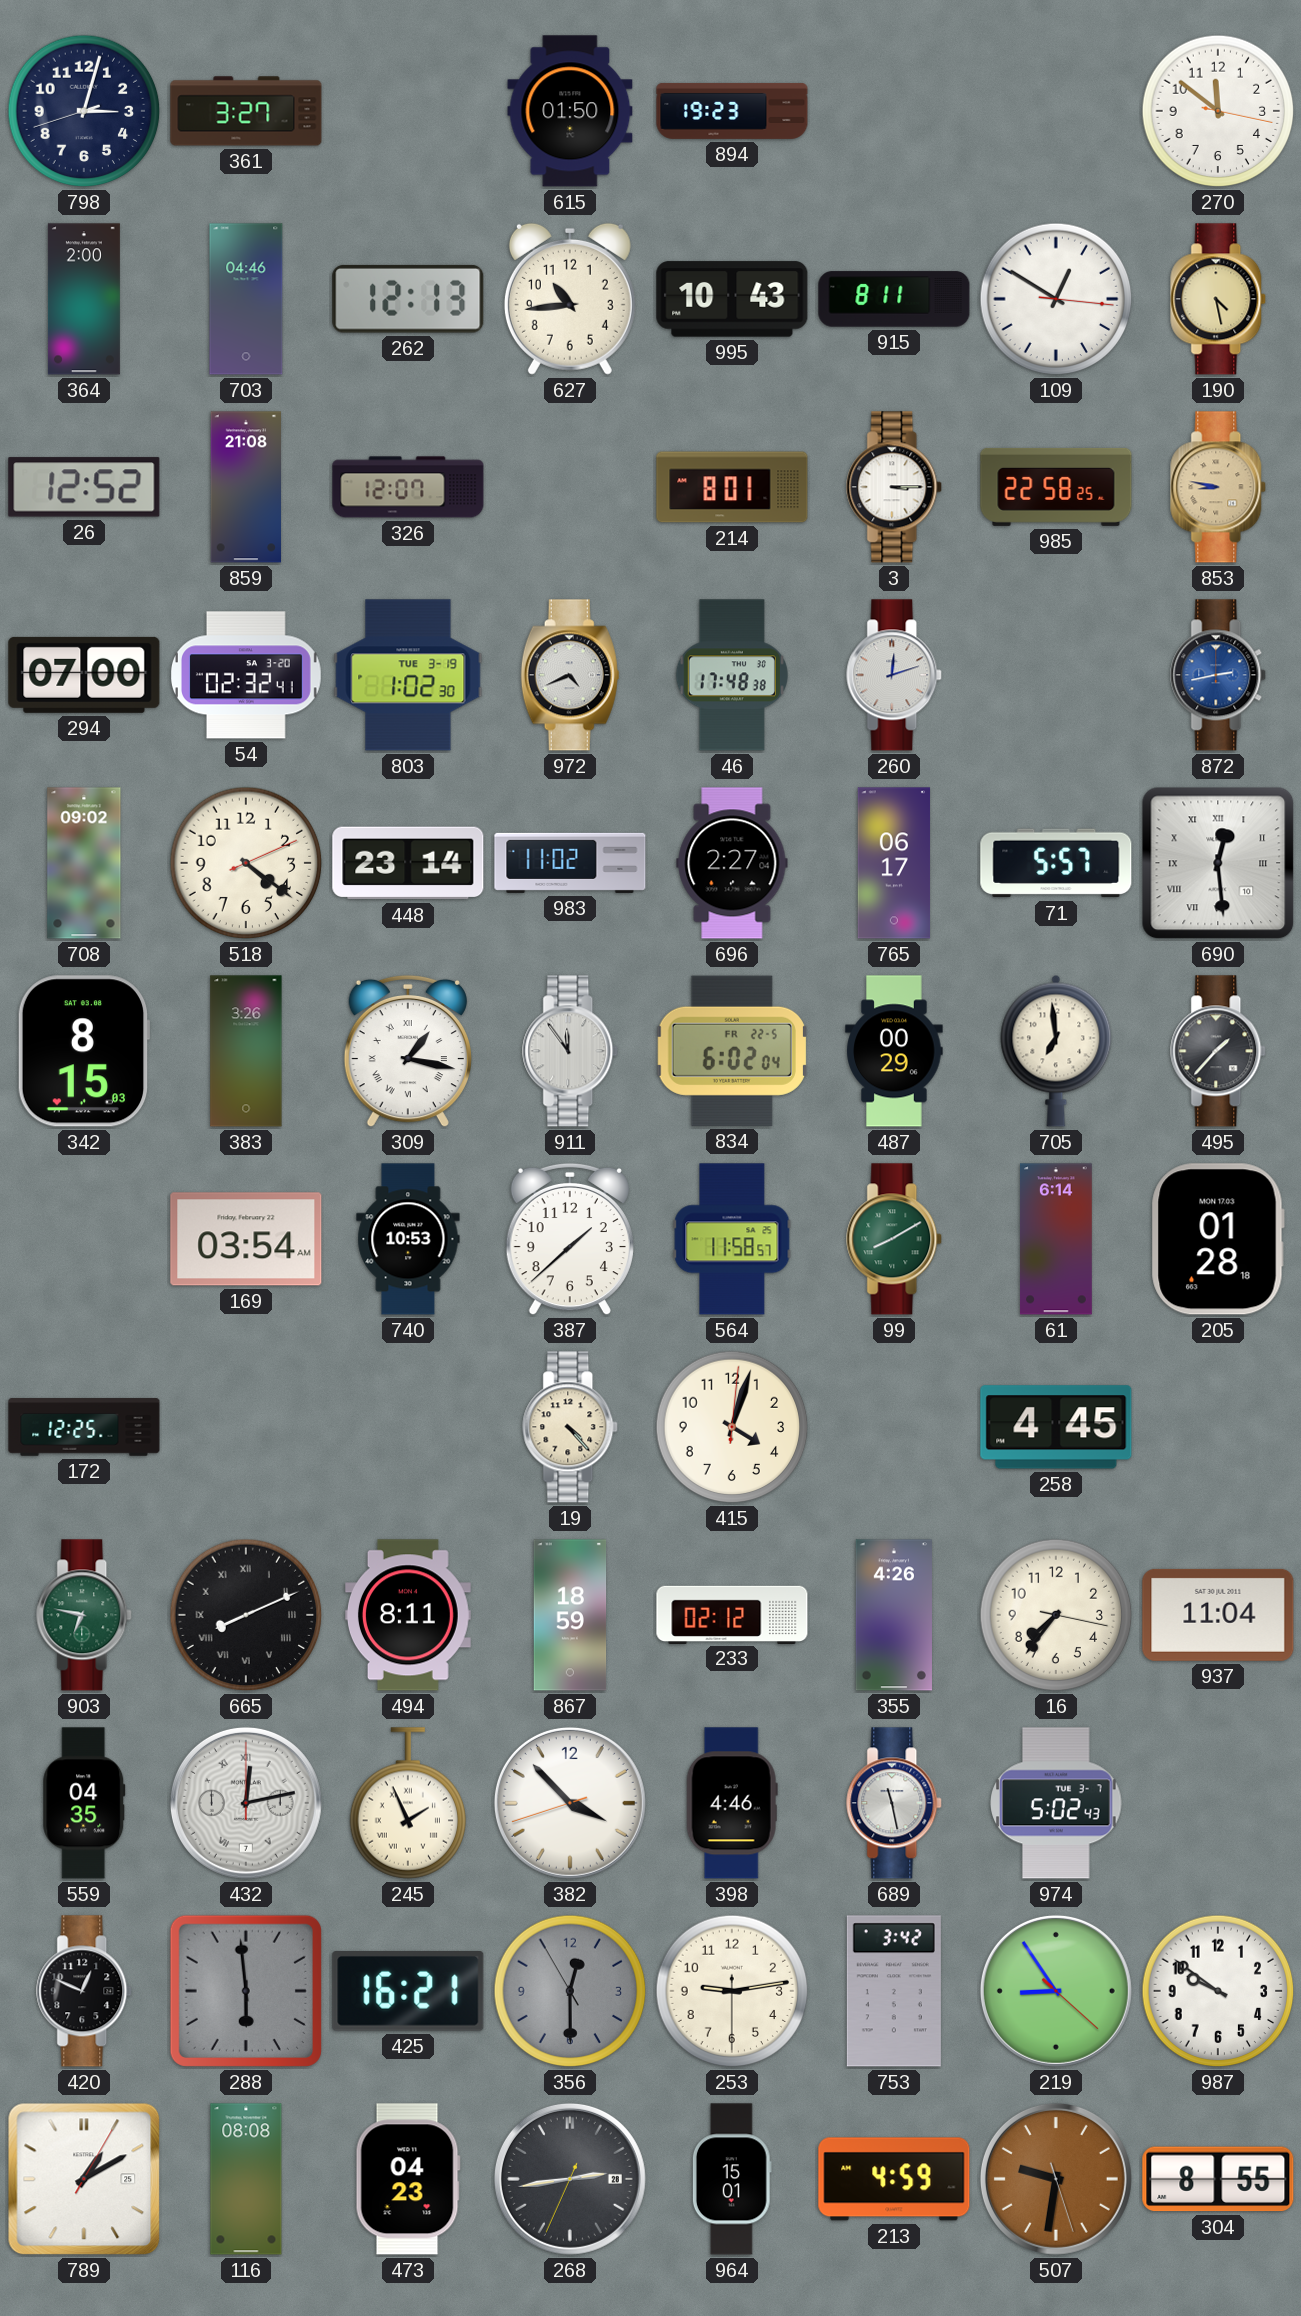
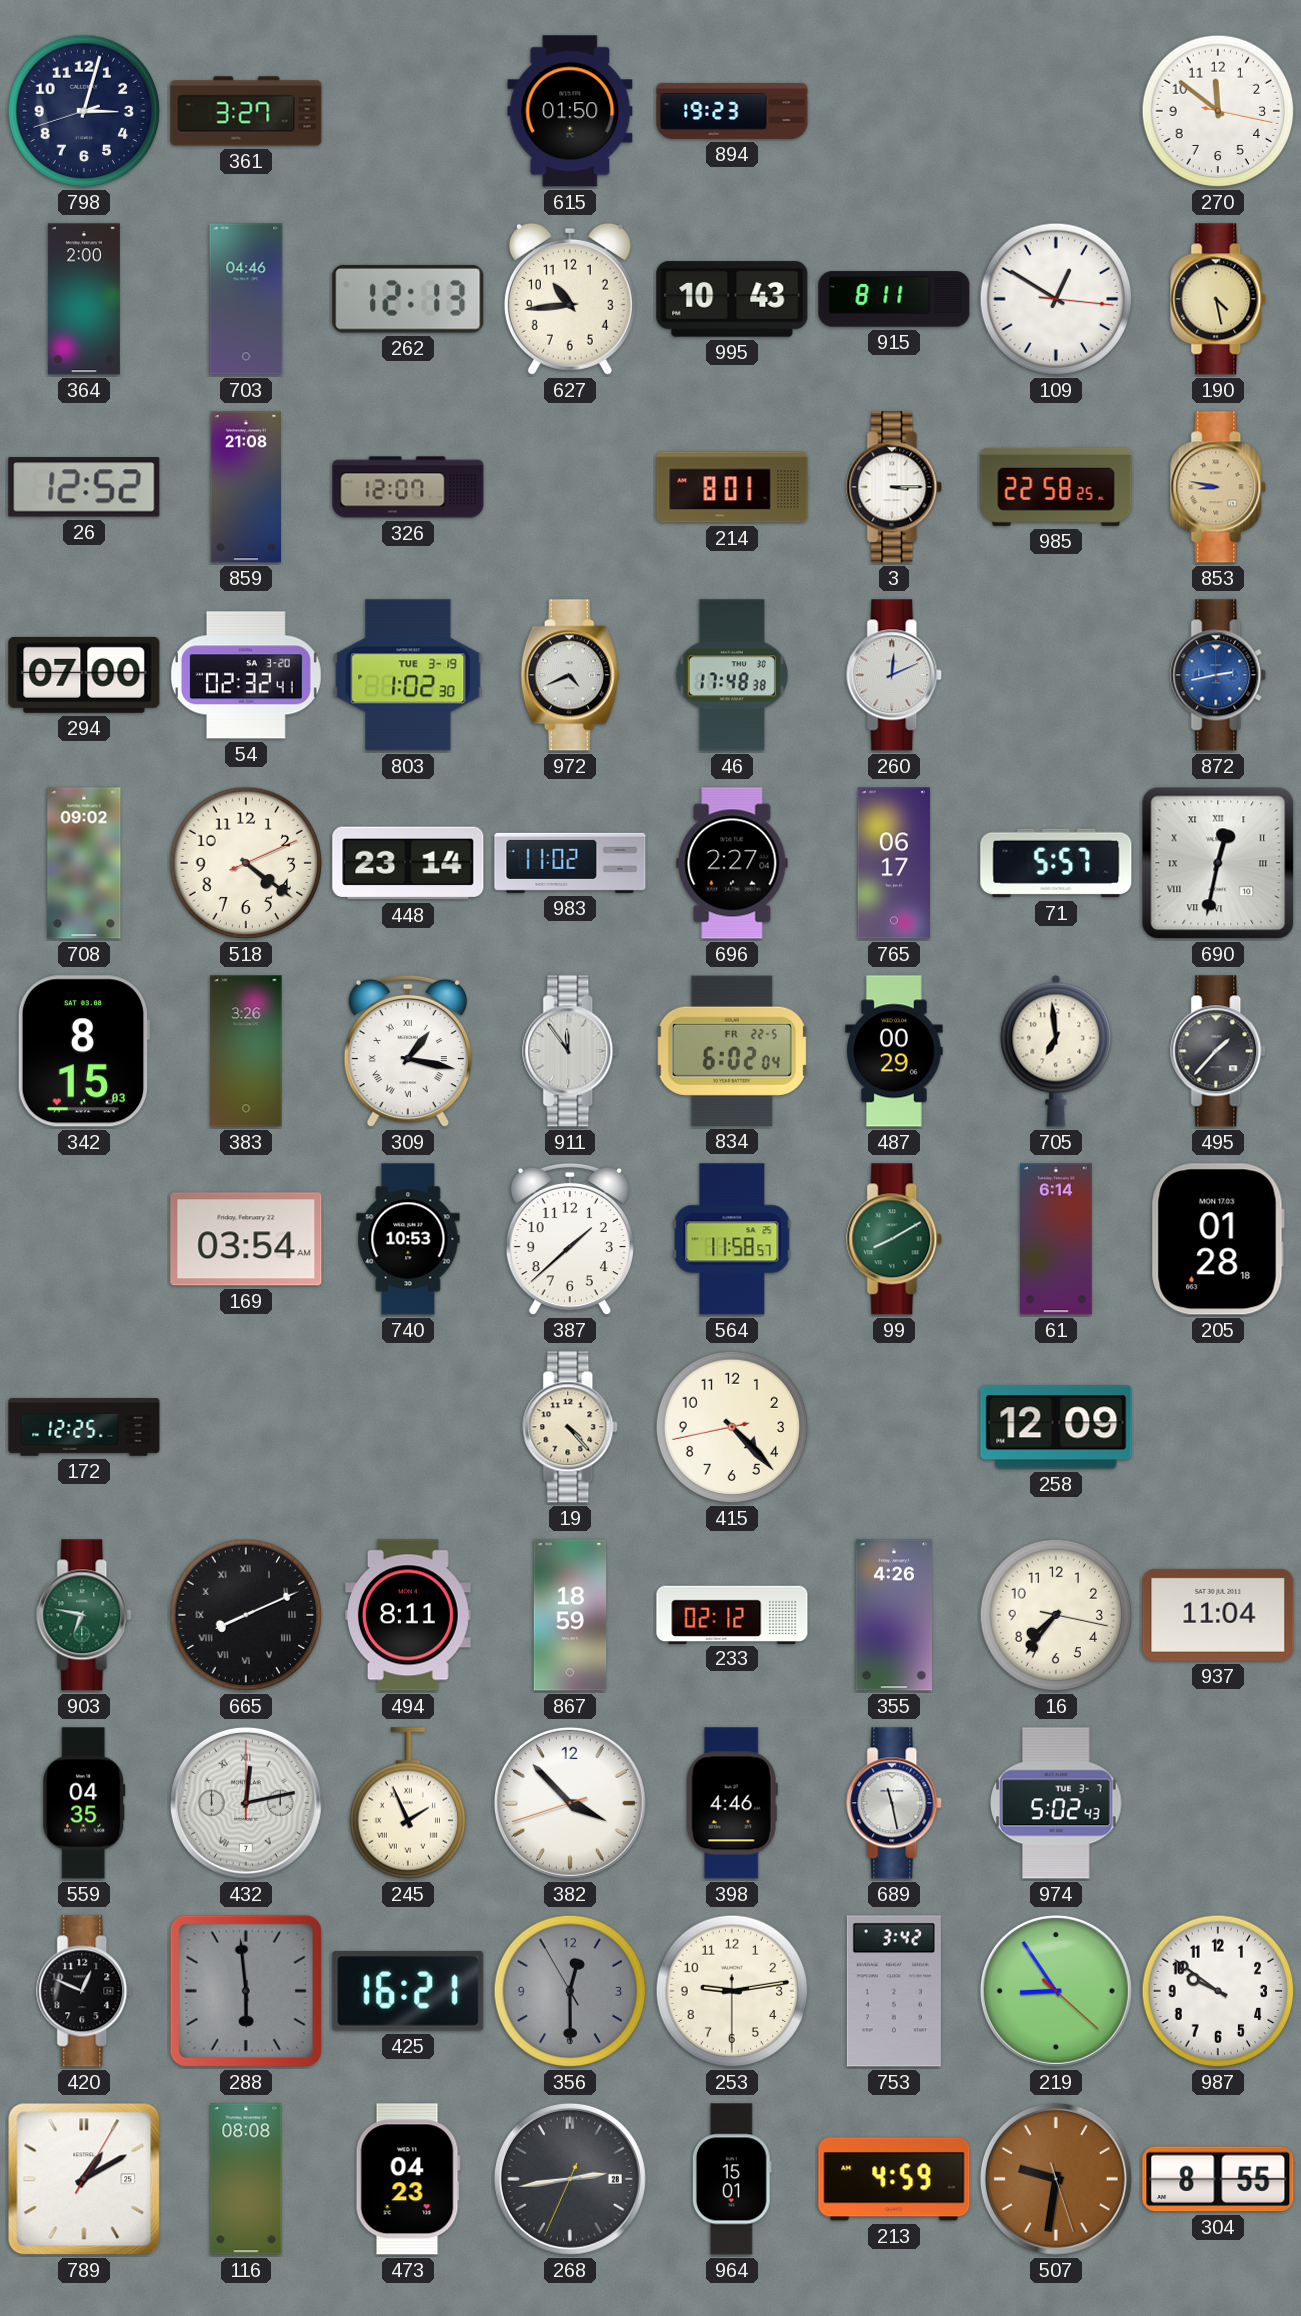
260: 12:12 -> 12:11
690: 12:29 -> 12:32
415: 4:03 -> 4:22
258: 4:45 -> 12:09
